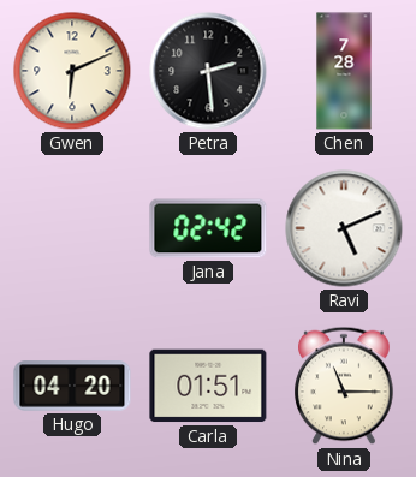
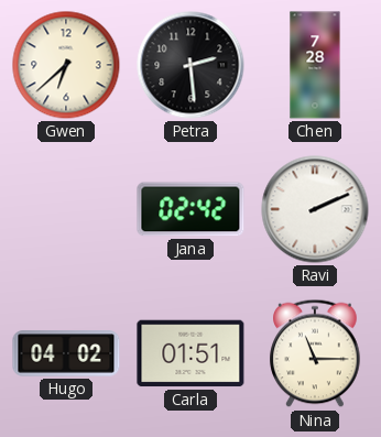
Gwen: 6:11 -> 6:38
Ravi: 5:11 -> 2:11
Hugo: 04:20 -> 04:02
